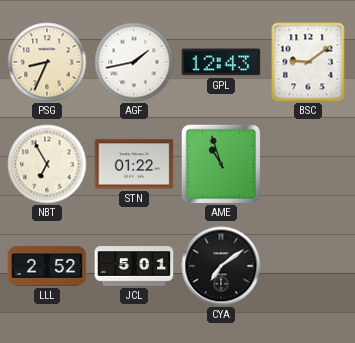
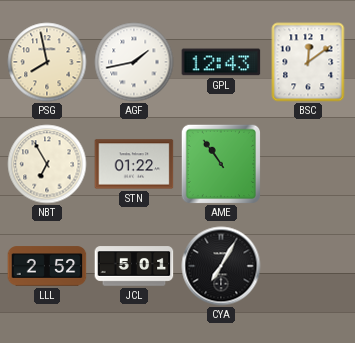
PSG: 8:34 -> 7:58
BSC: 9:09 -> 12:09
AME: 10:57 -> 10:54
CYA: 7:09 -> 7:05
